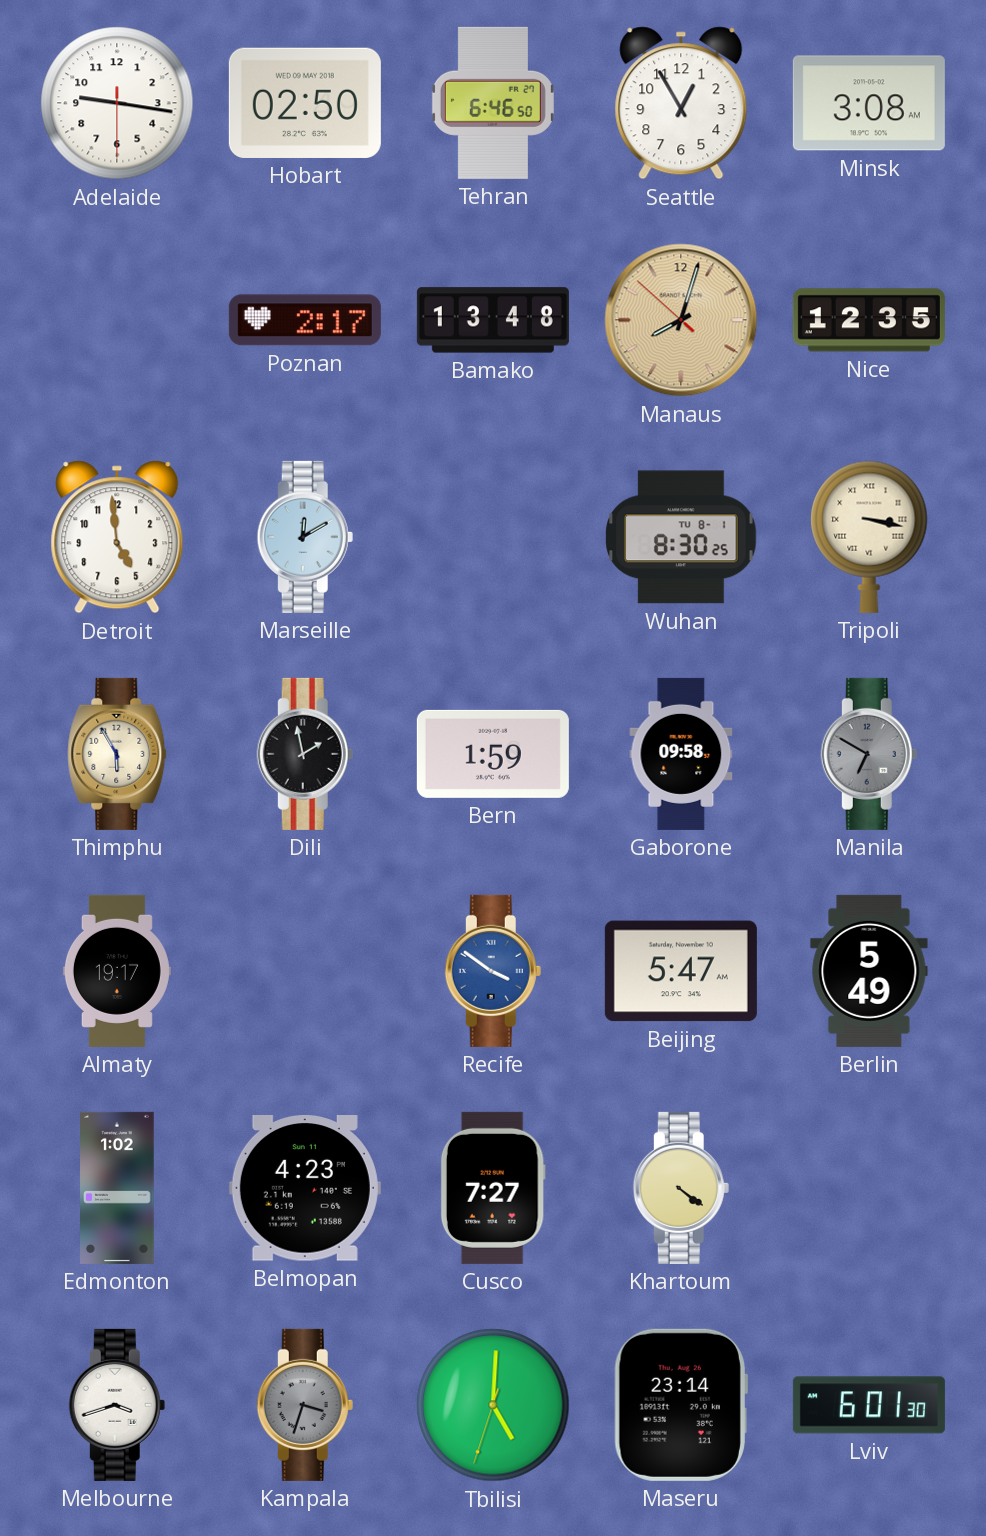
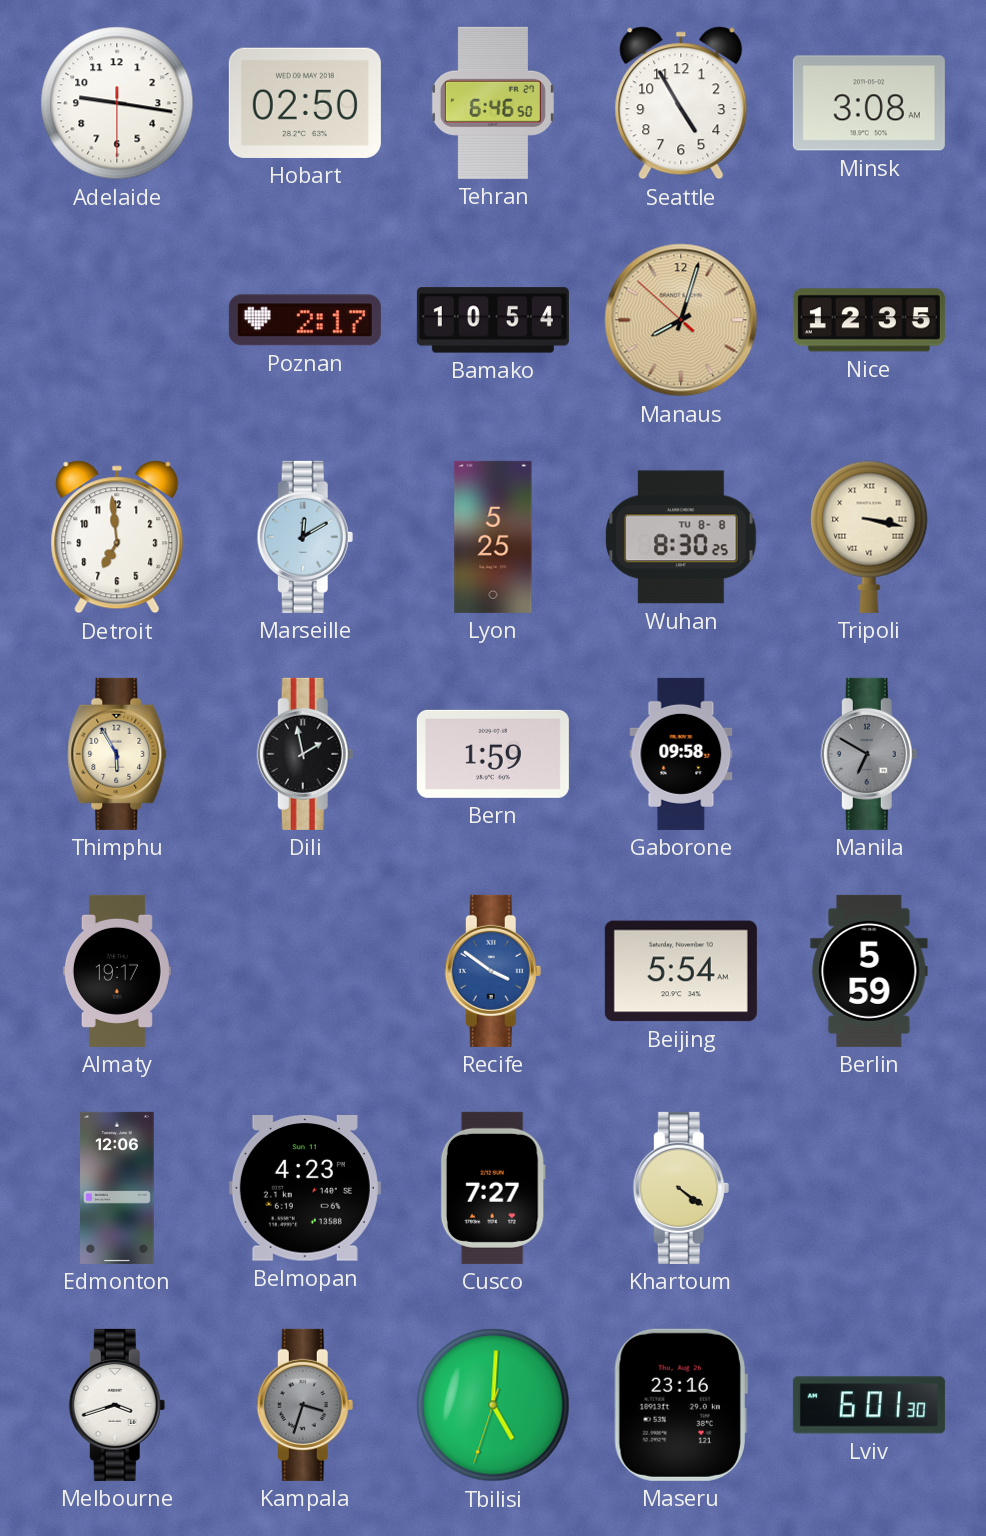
Seattle: 12:55 -> 4:55
Bamako: 13:48 -> 10:54
Detroit: 4:59 -> 6:59
Lyon: none -> 5:25
Wuhan date: TU 8-1 -> TU 8-8
Beijing: 5:47 -> 5:54
Berlin: 5:49 -> 5:59
Edmonton: 1:02 -> 12:06
Maseru: 23:14 -> 23:16
